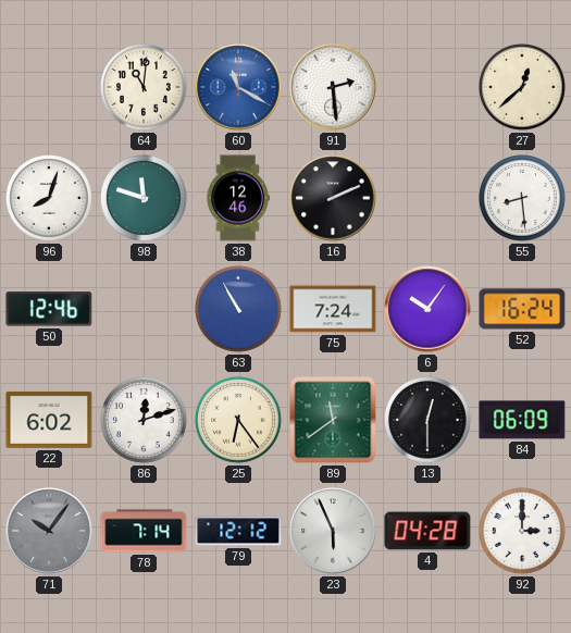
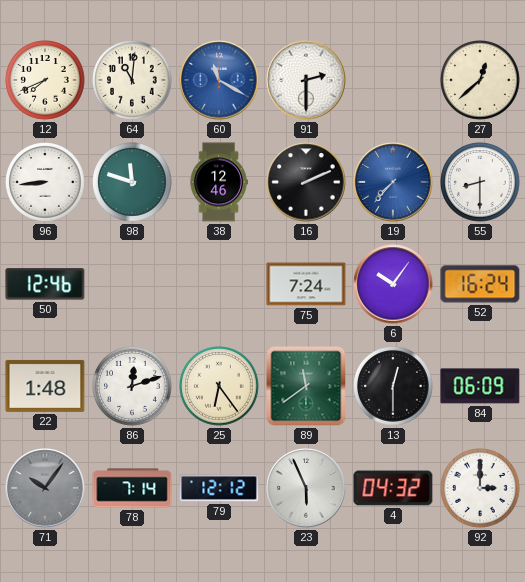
12: none -> 7:41
91: 2:29 -> 2:30
96: 8:03 -> 8:44
19: none -> 7:37
55: 8:29 -> 8:30
63: 10:55 -> none
22: 6:02 -> 1:48
4: 04:28 -> 04:32
